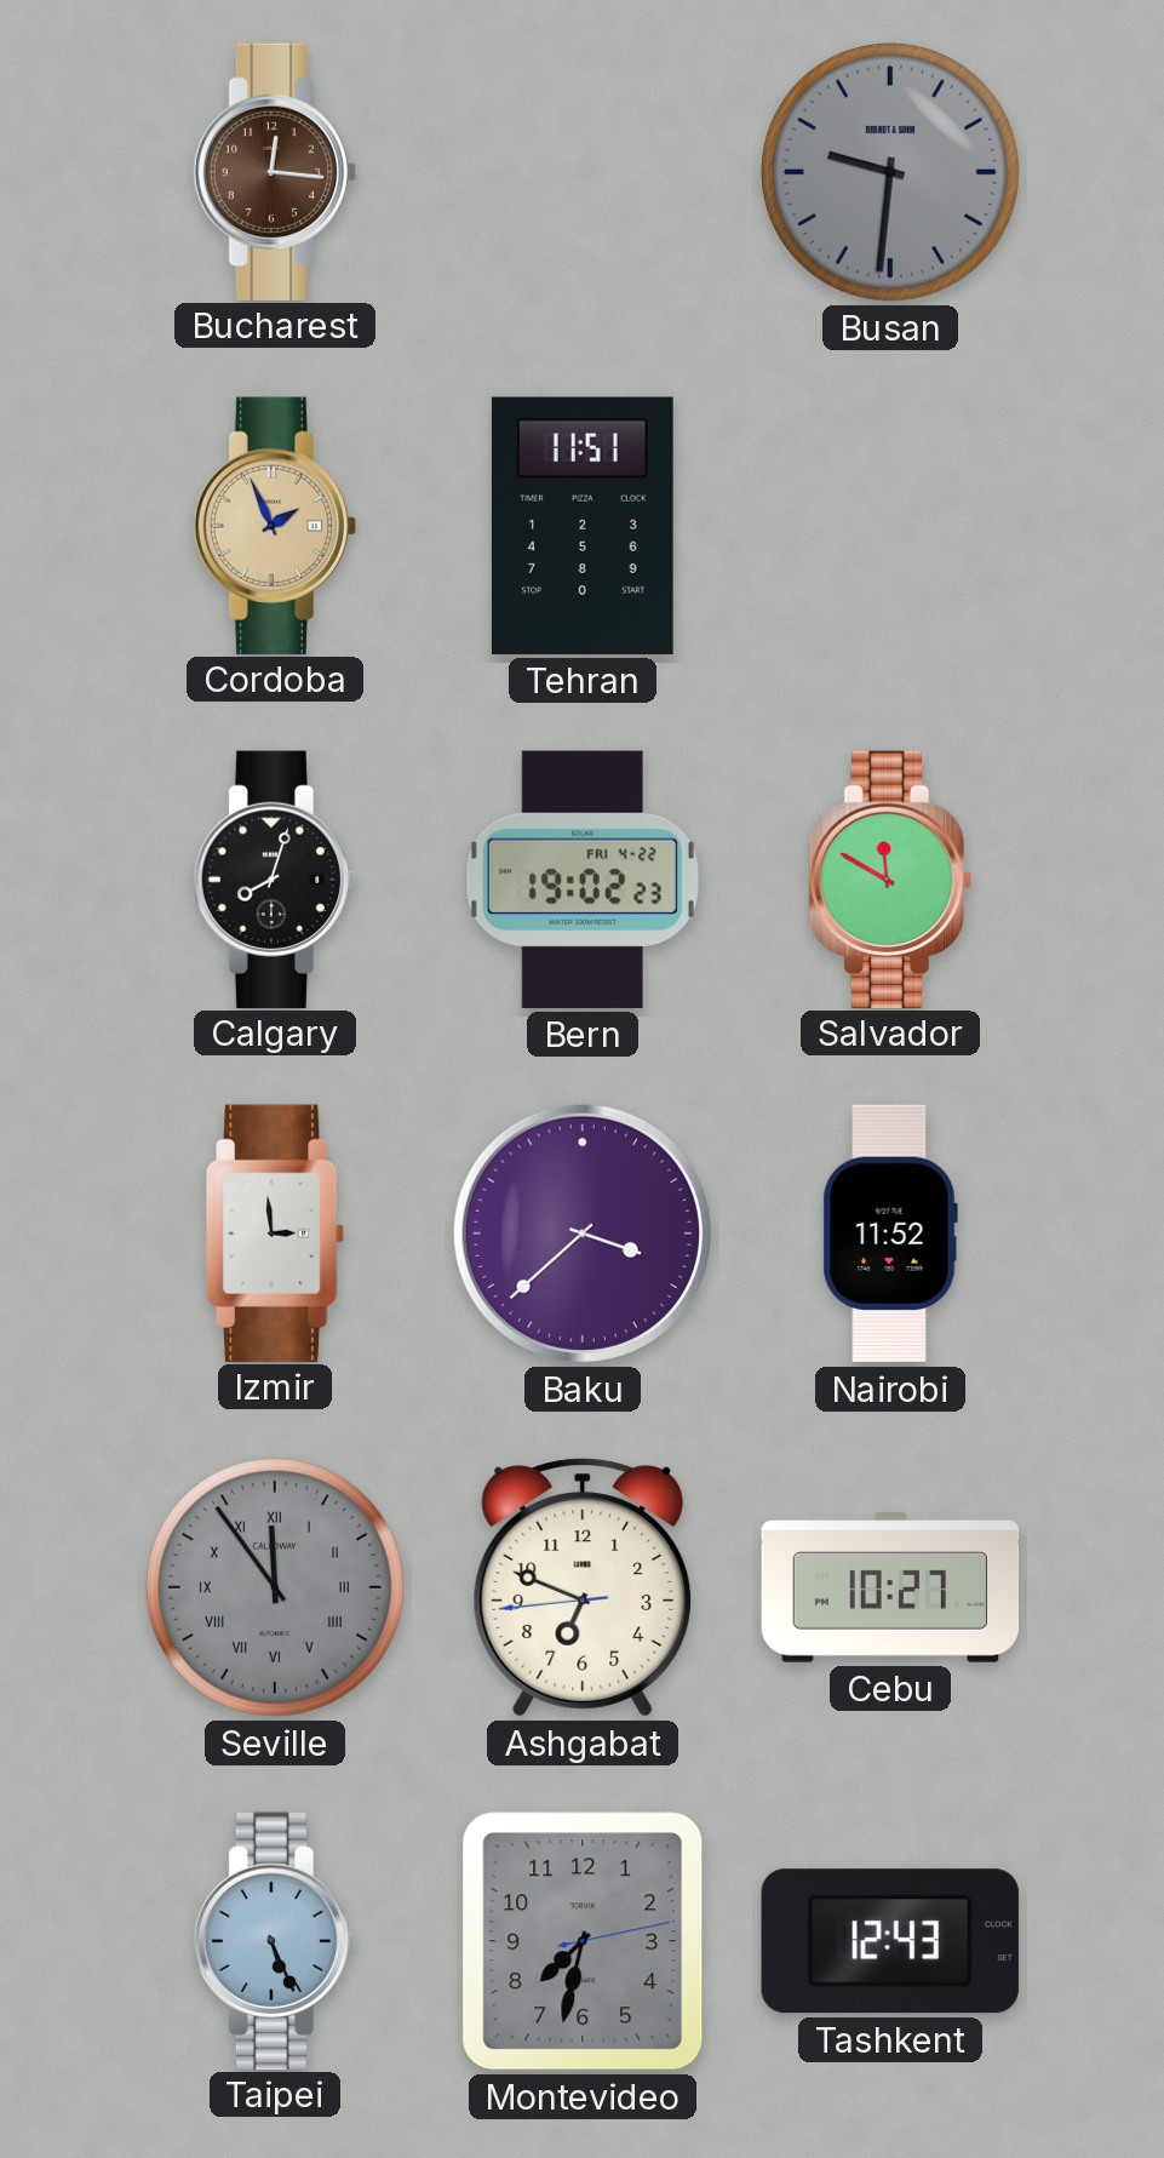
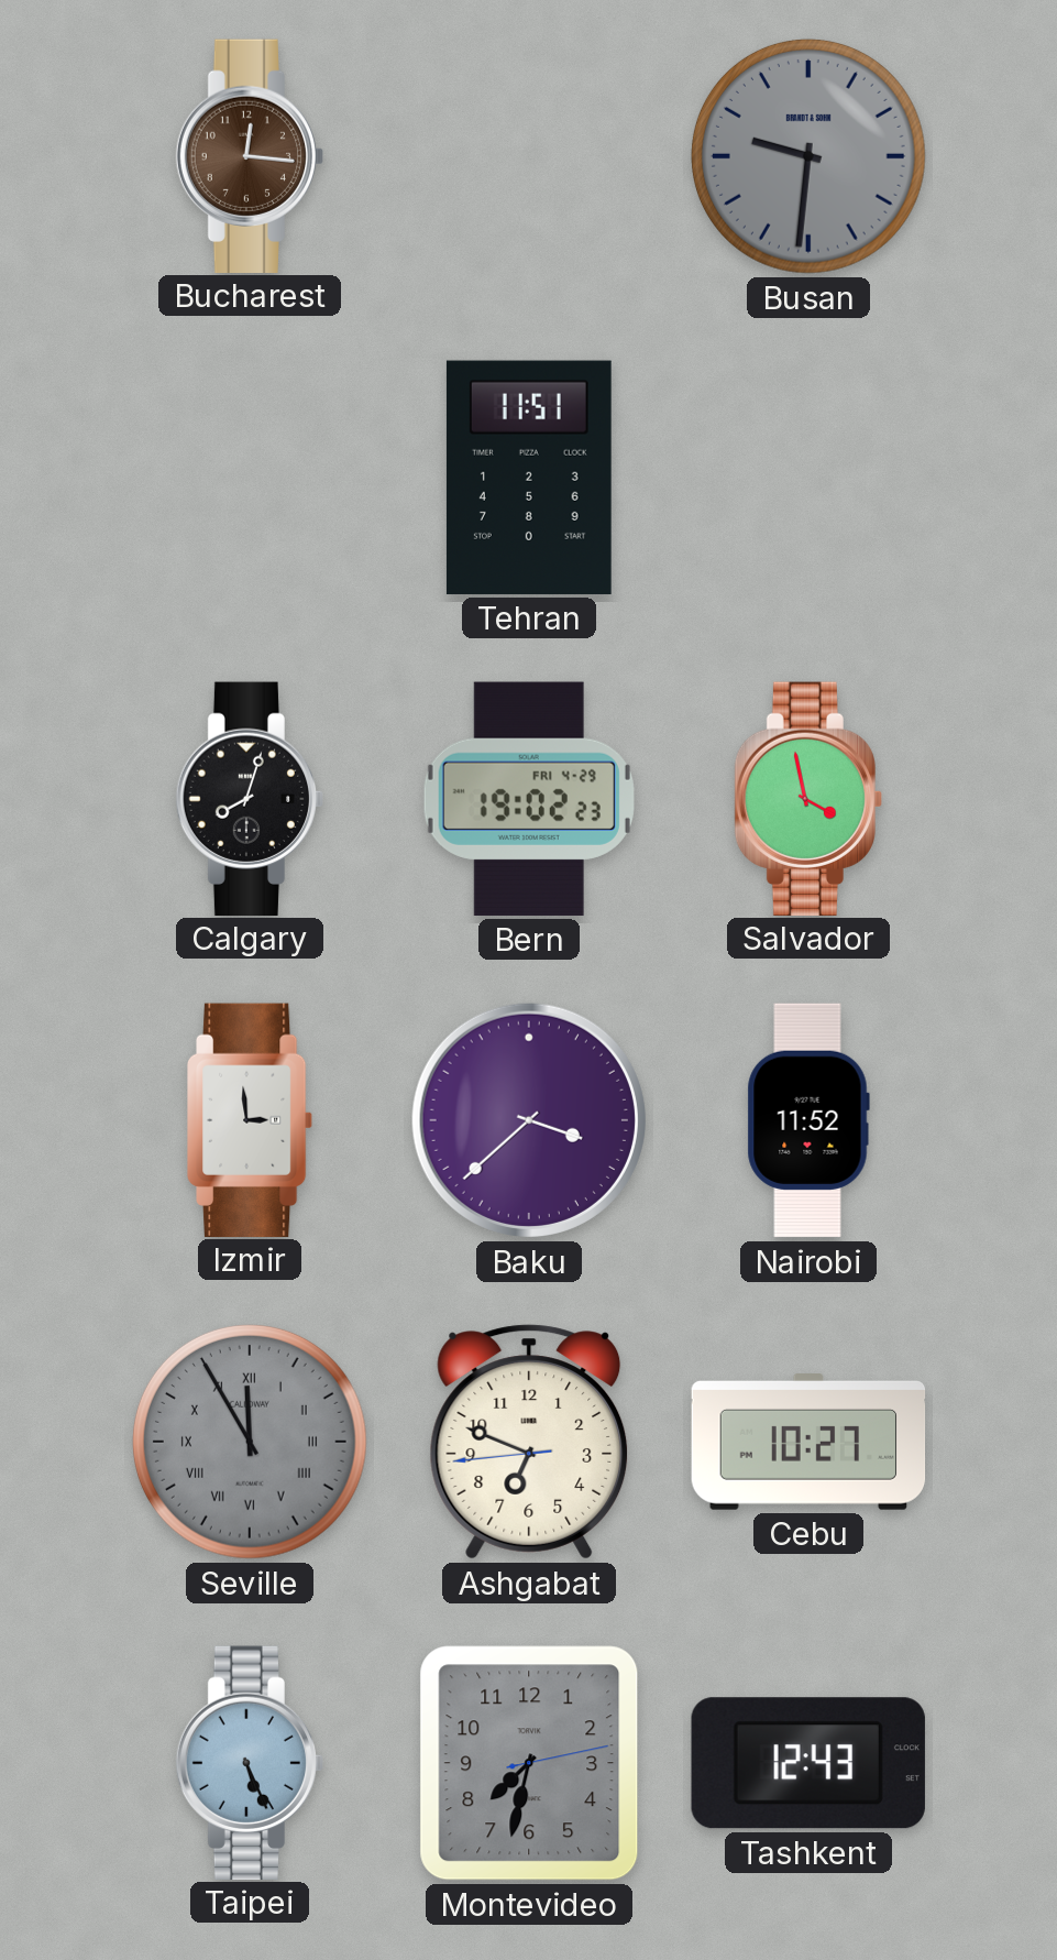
Cordoba: 1:56 -> none
Bern date: FRI 4-22 -> FRI 4-29
Salvador: 11:50 -> 3:58
Seville: 11:54 -> 11:55
